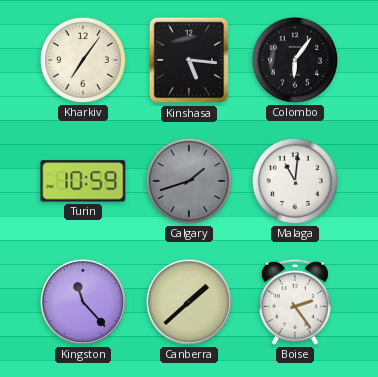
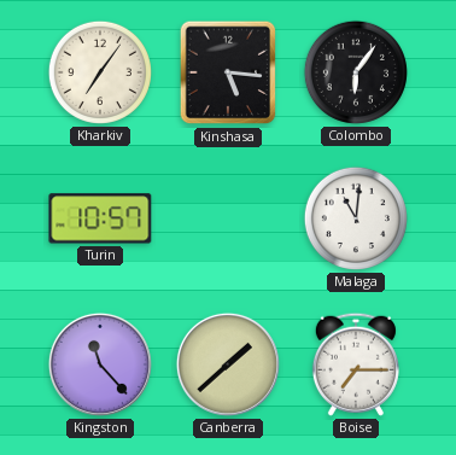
Turin: 10:59 -> 10:57
Calgary: 1:42 -> none
Boise: 2:24 -> 7:15
